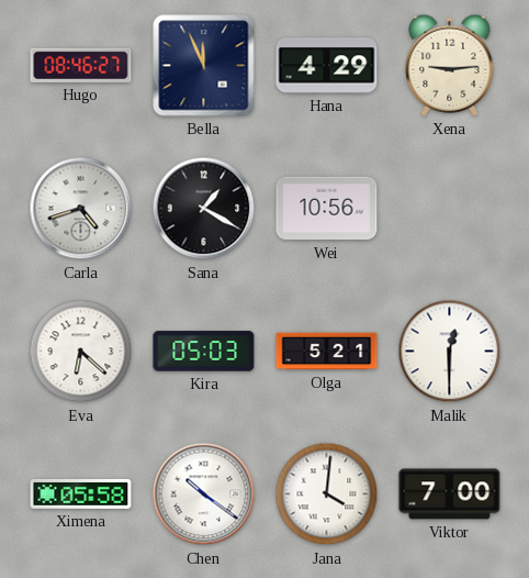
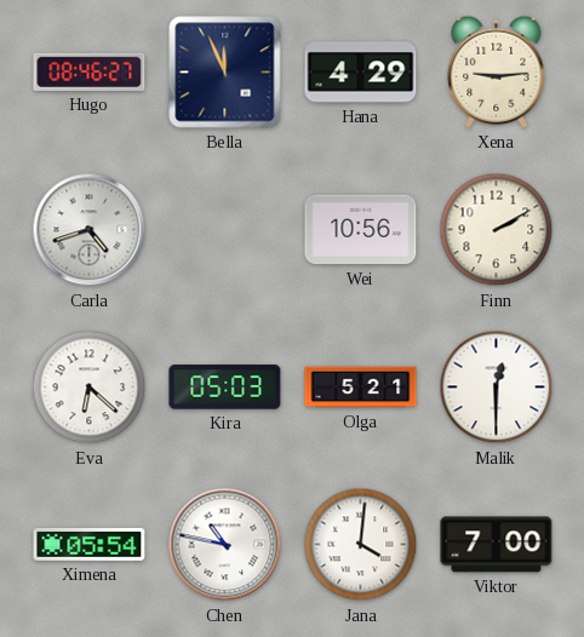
Sana: 1:20 -> none
Finn: none -> 2:10
Ximena: 05:58 -> 05:54
Chen: 10:21 -> 10:47
